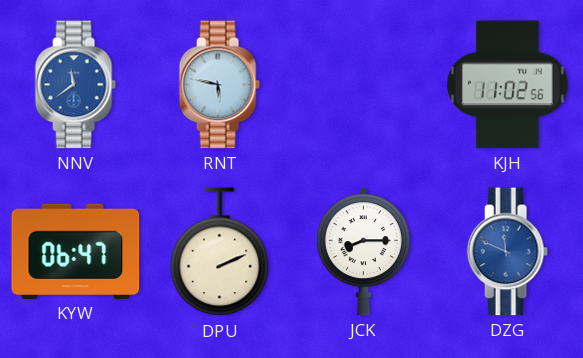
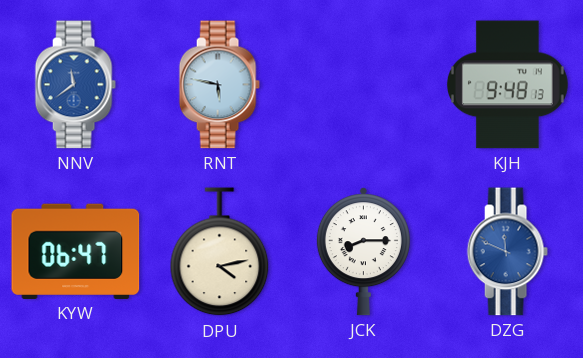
KJH: 11:02 -> 9:48
DPU: 2:11 -> 4:13
